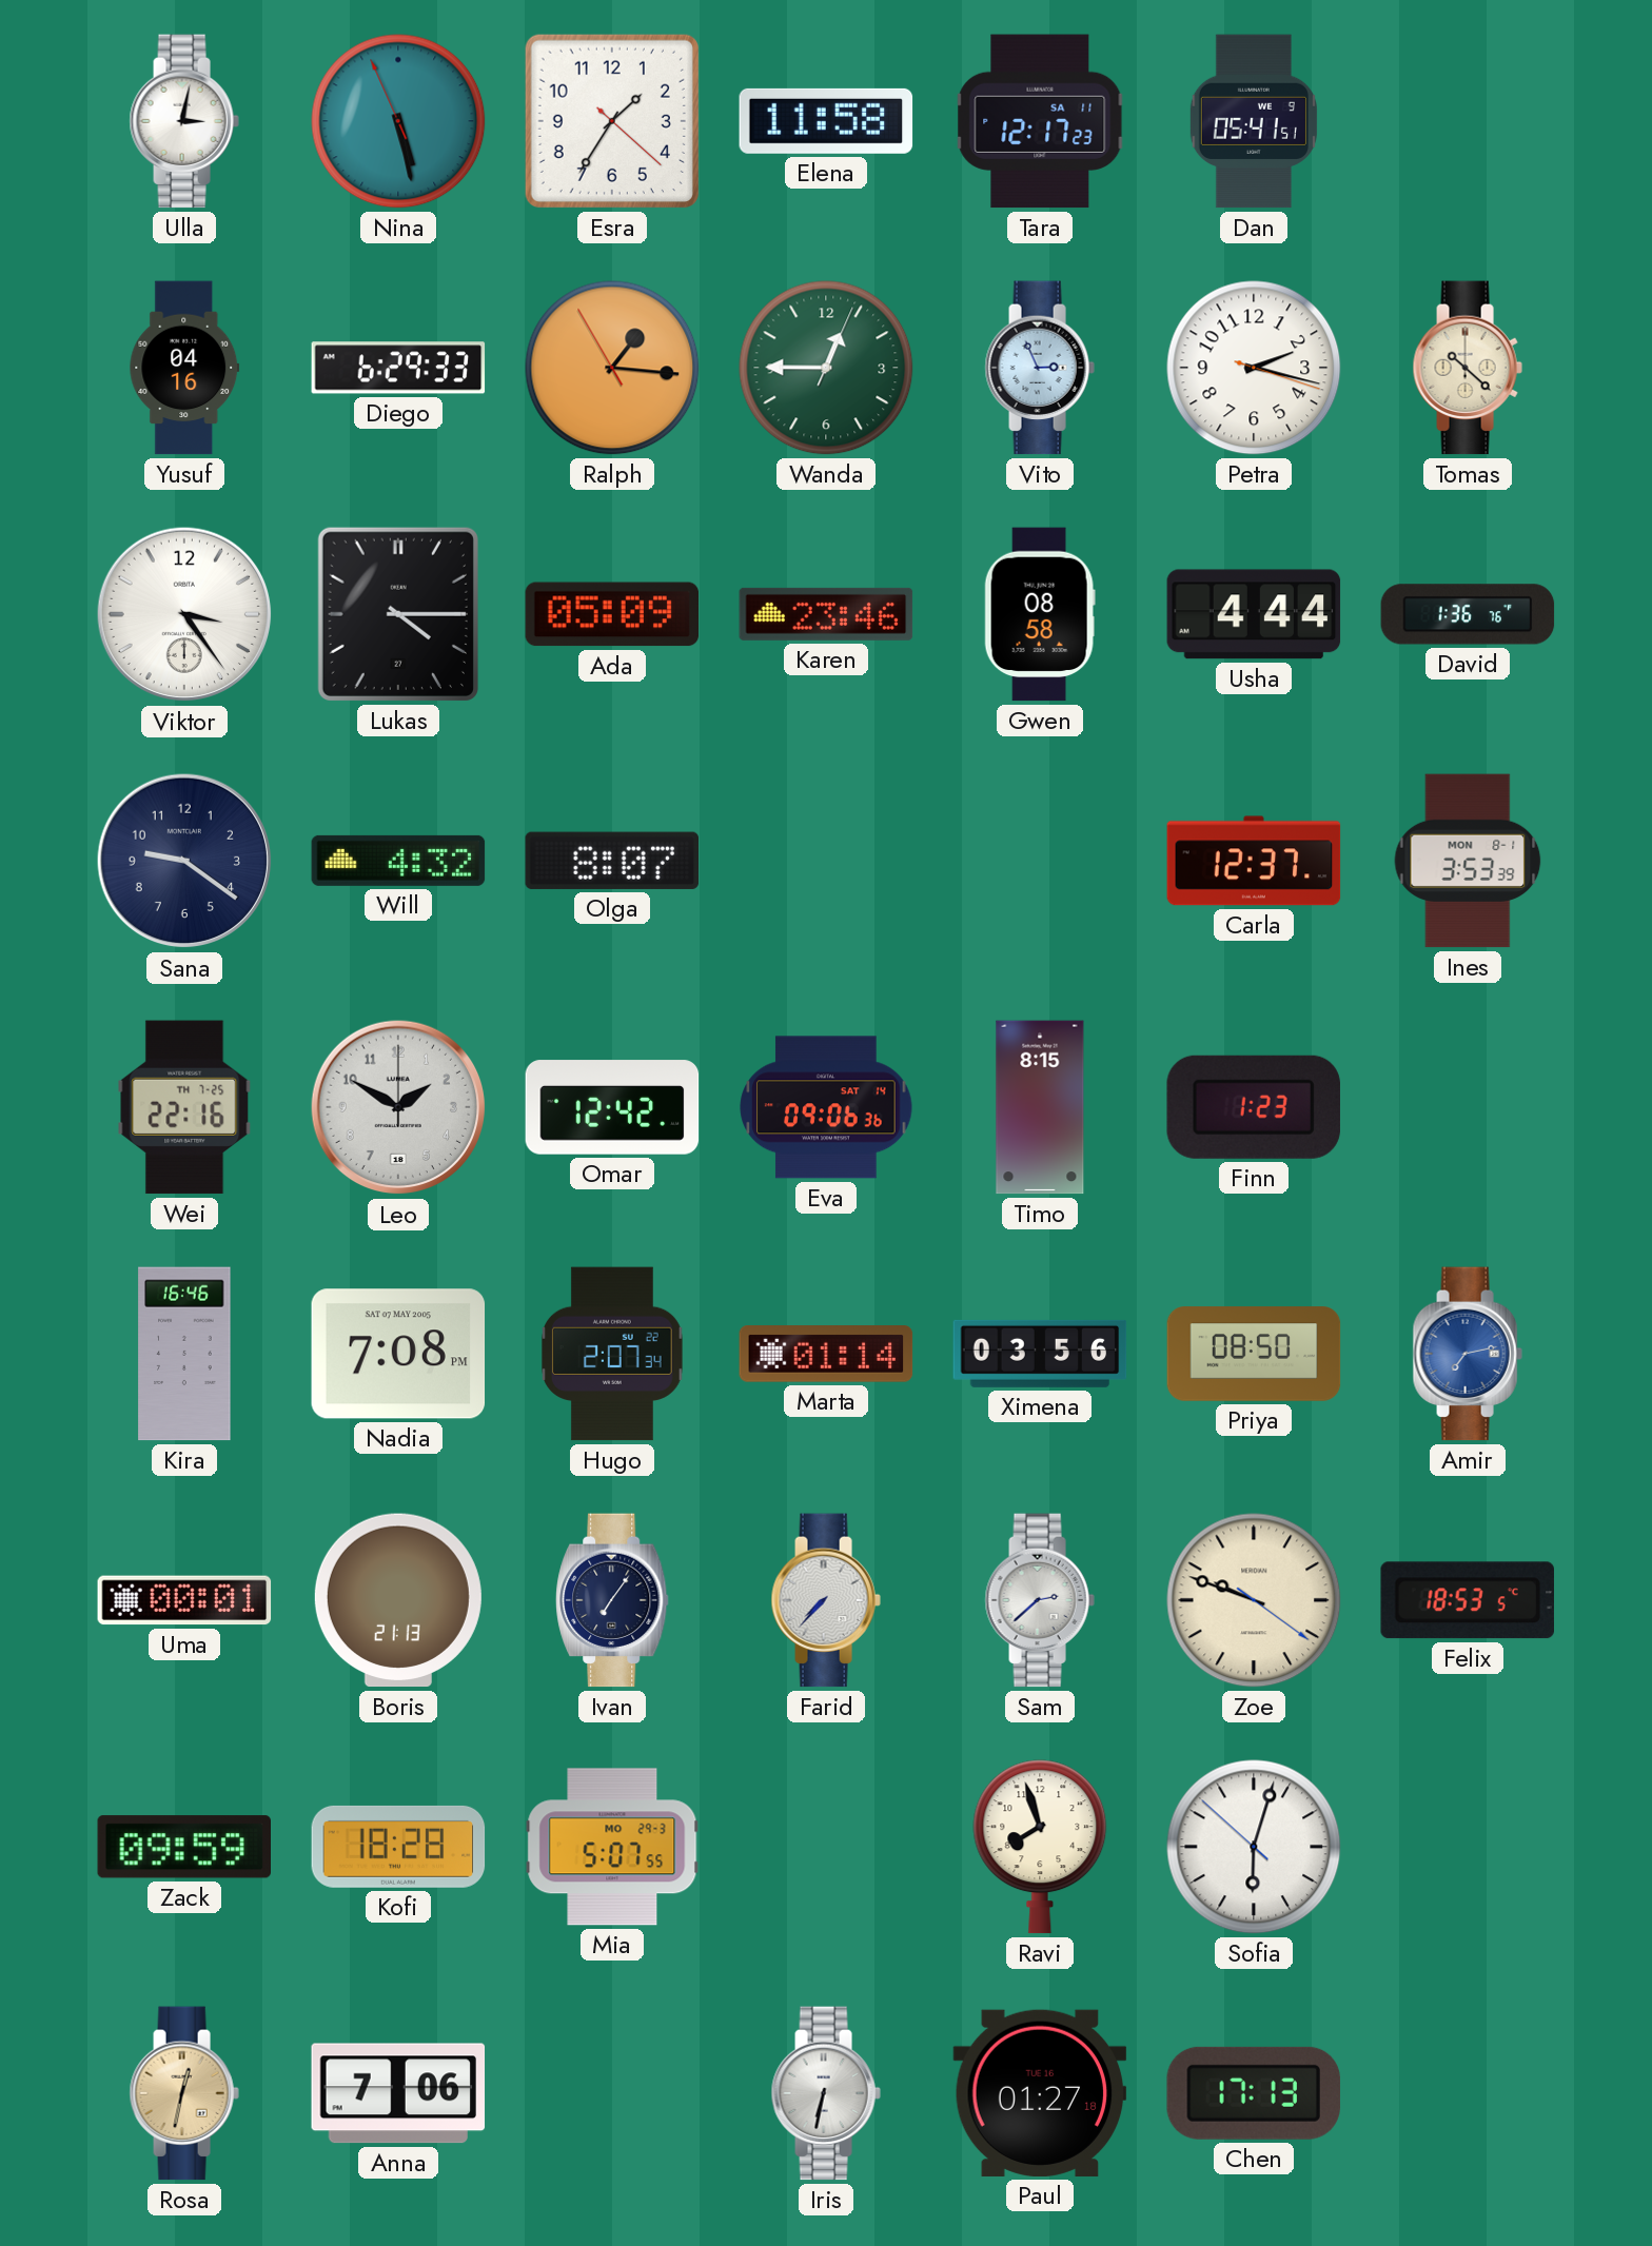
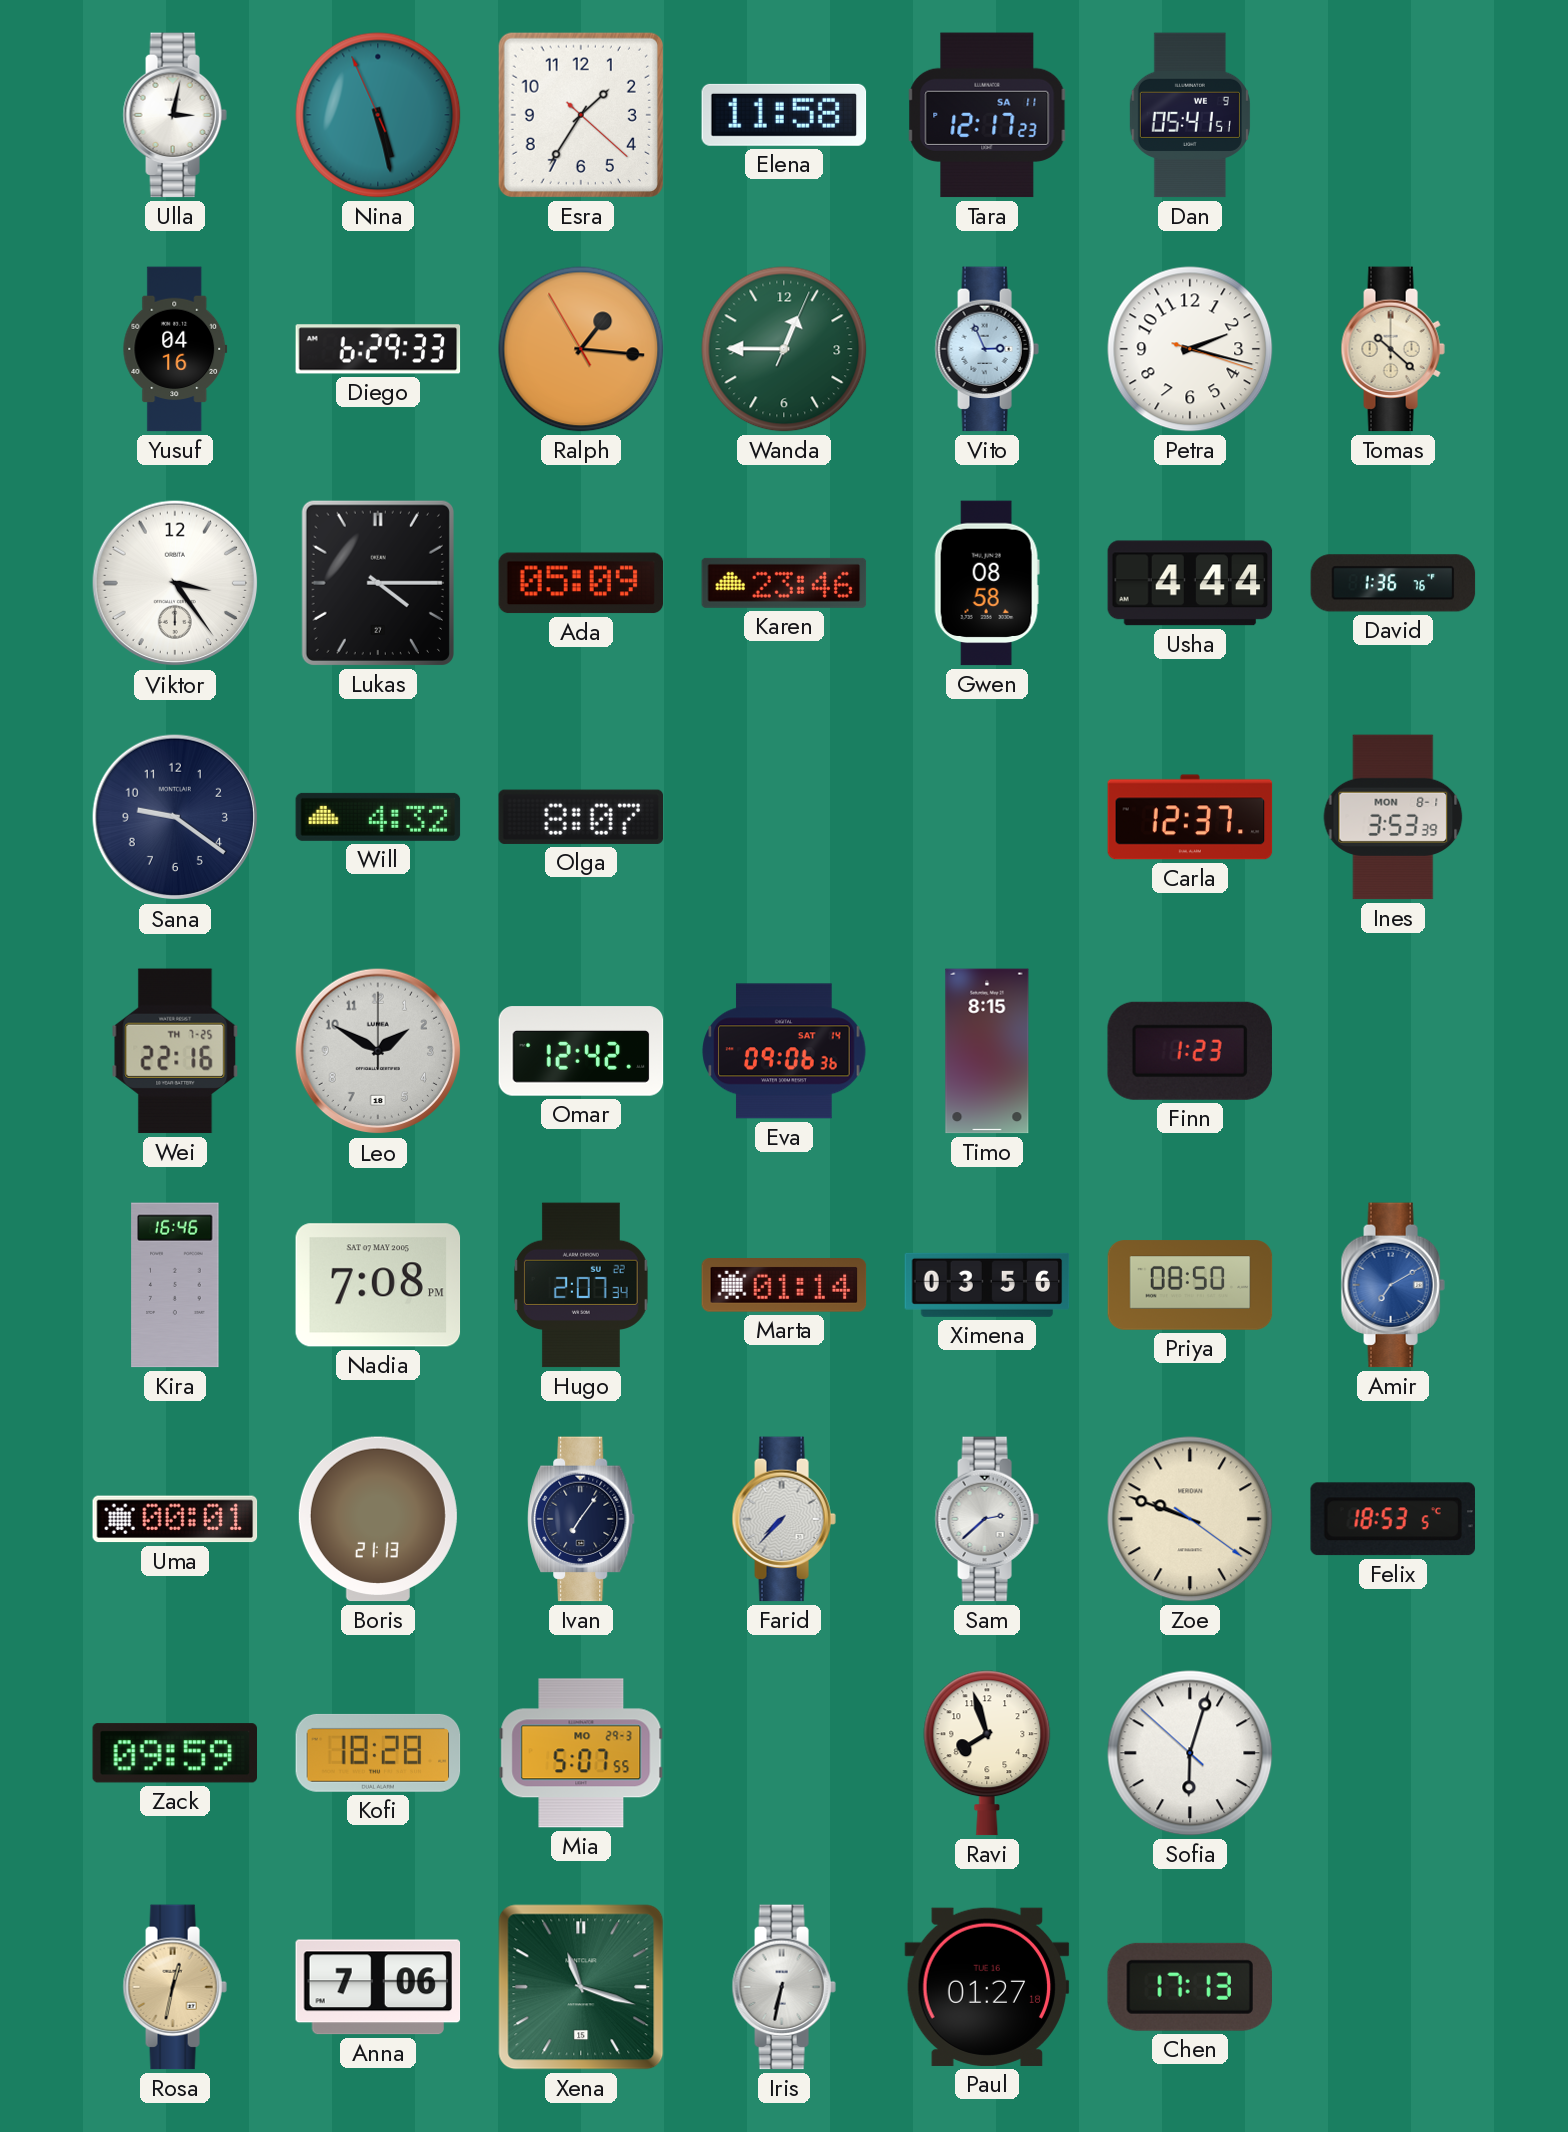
Amir: 7:13 -> 7:10
Xena: none -> 11:18
